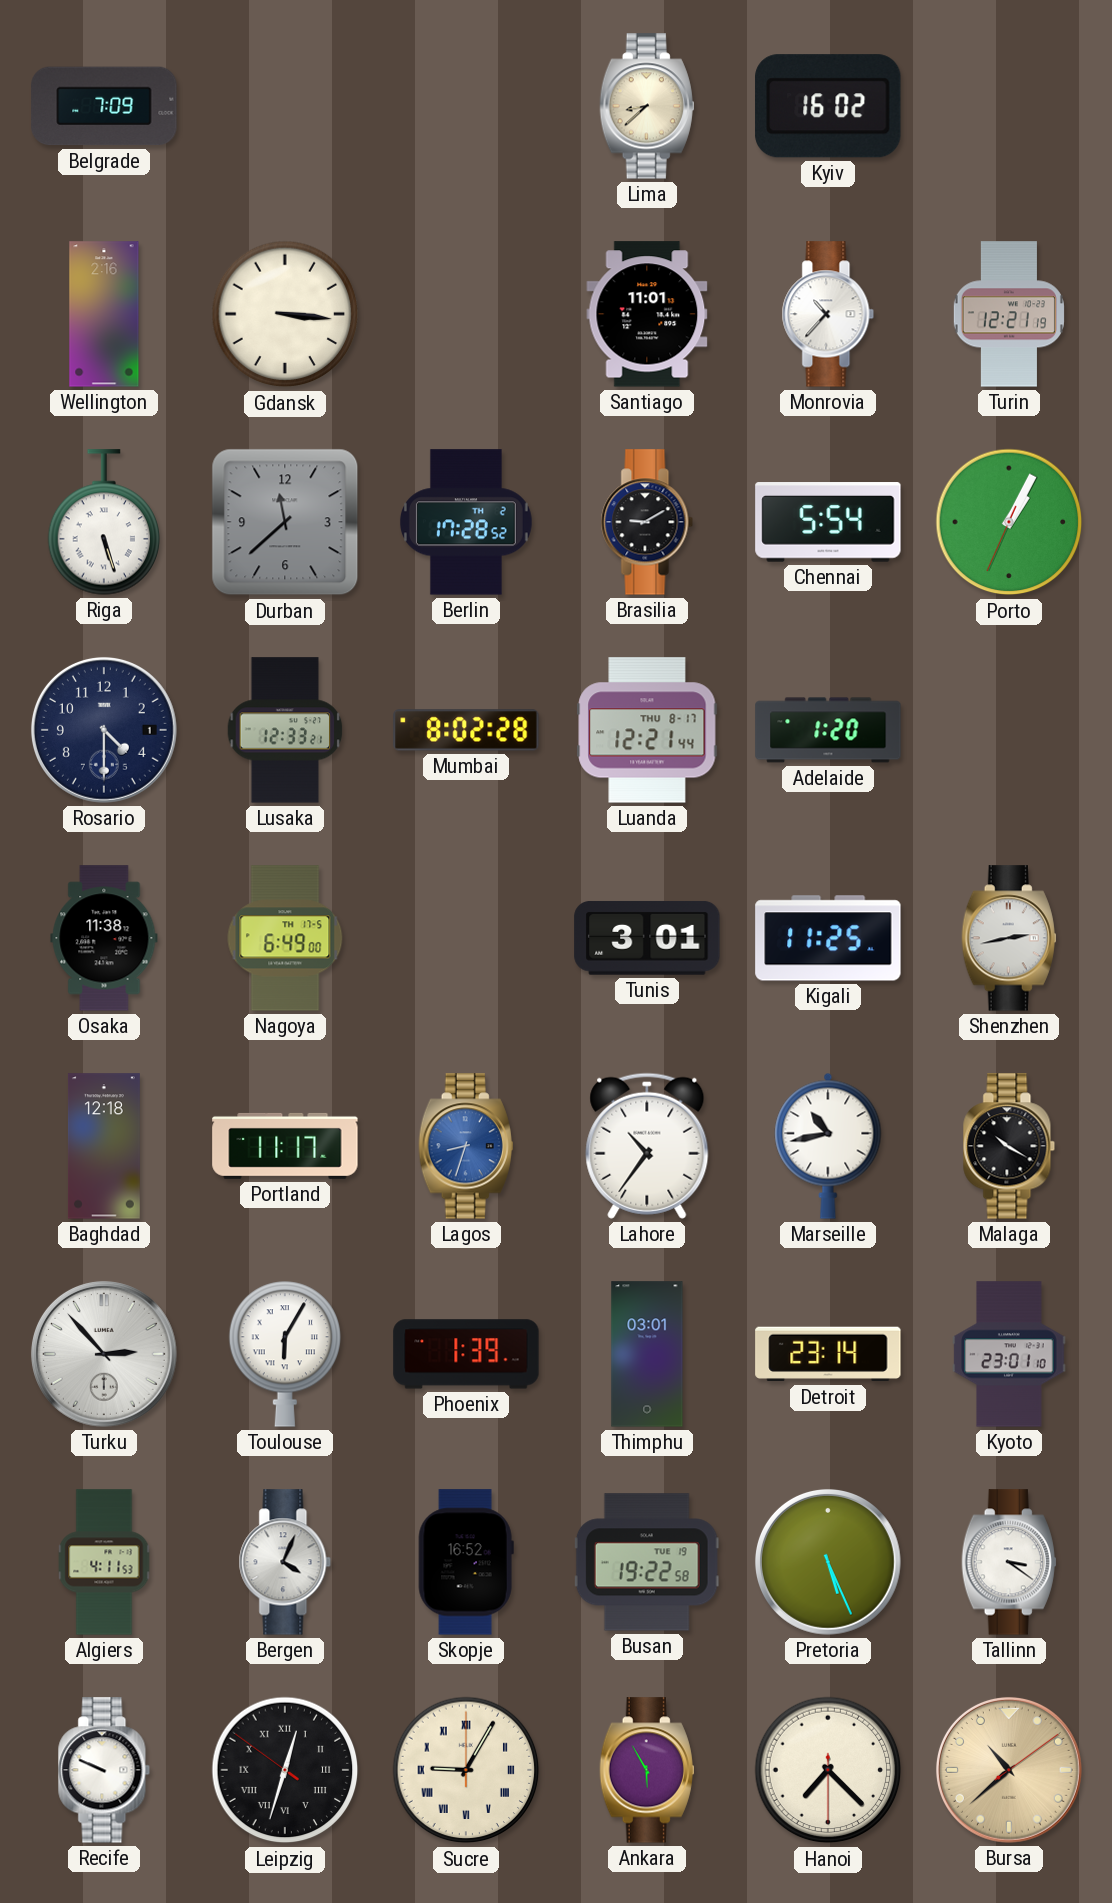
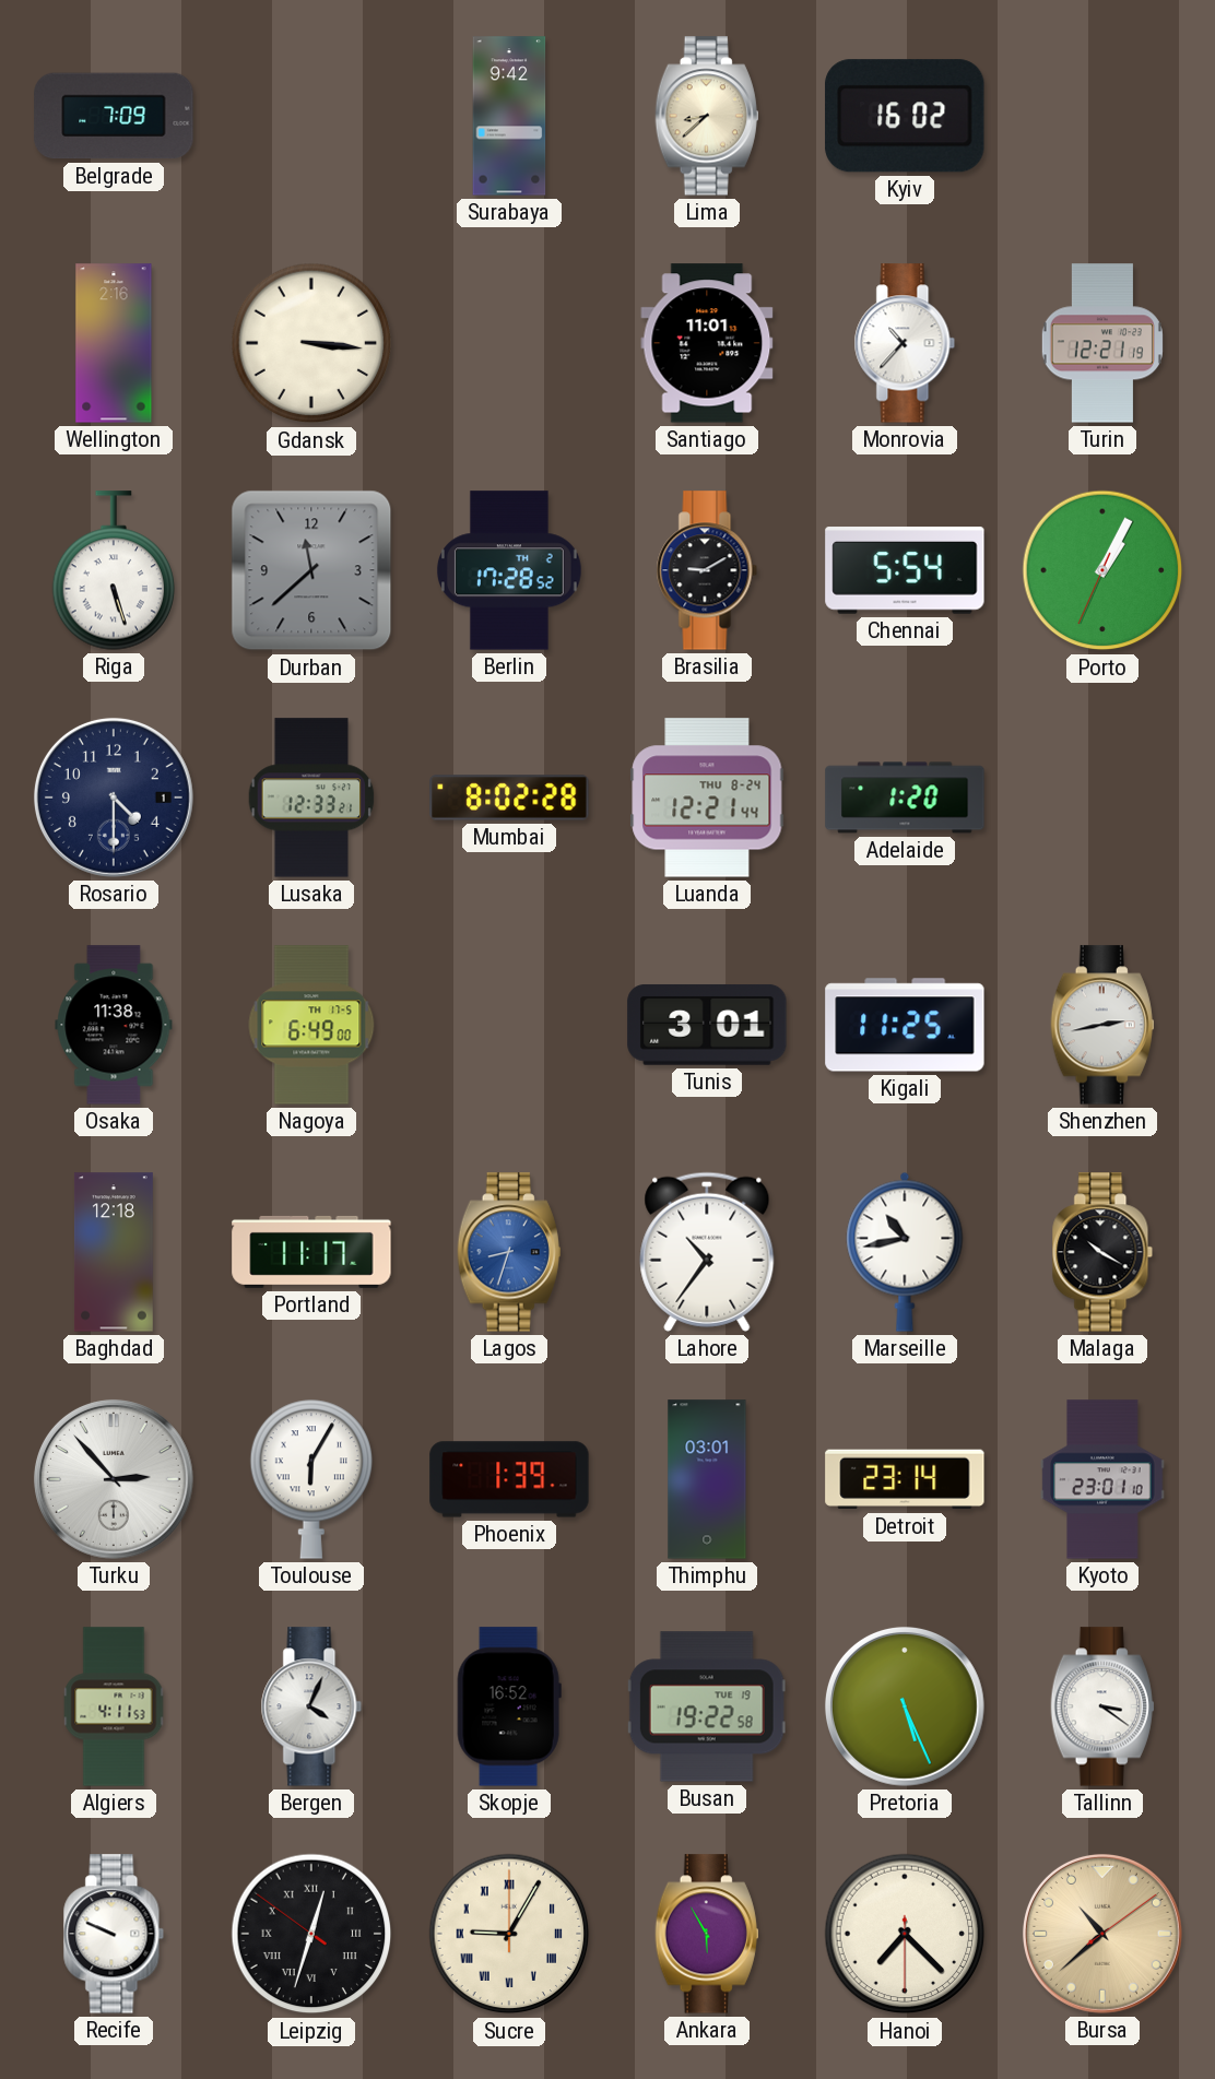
Surabaya: none -> 9:42
Luanda date: THU 8-17 -> THU 8-24
